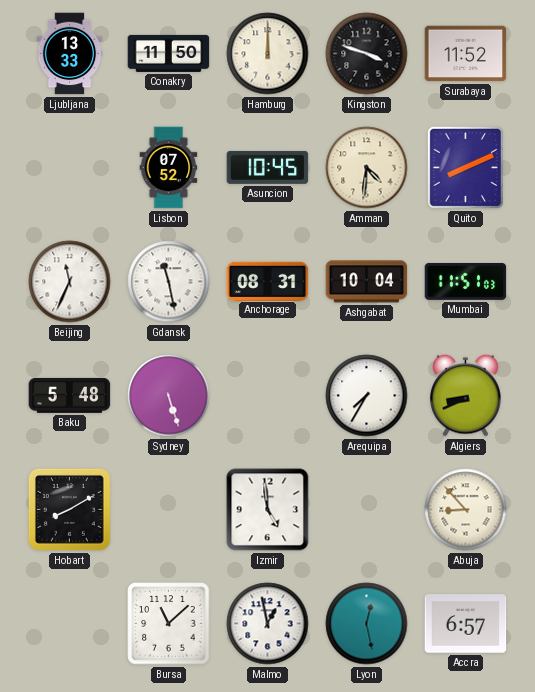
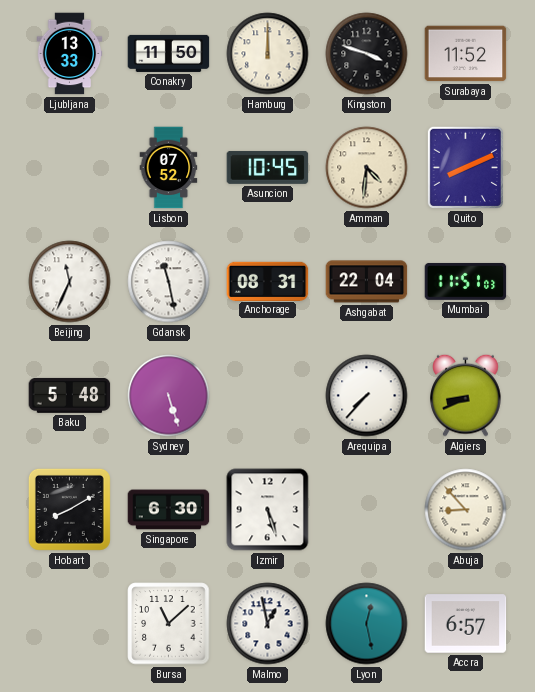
Ashgabat: 10:04 -> 22:04
Arequipa: 7:35 -> 7:37
Singapore: none -> 6:30
Izmir: 4:59 -> 5:27
